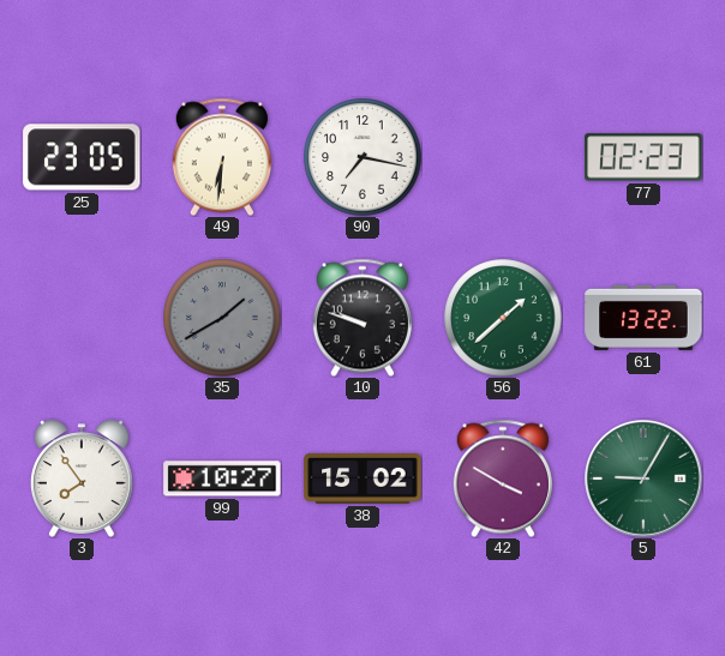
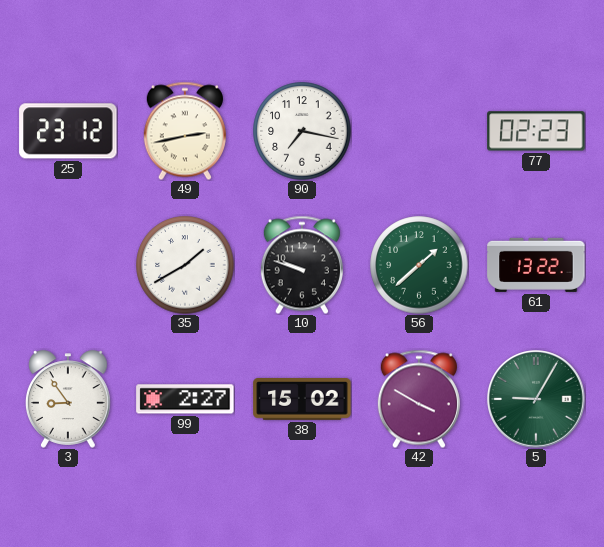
25: 23:05 -> 23:12
49: 6:31 -> 2:43
35 dial: grey -> white
3: 7:54 -> 8:54
99: 10:27 -> 2:27
